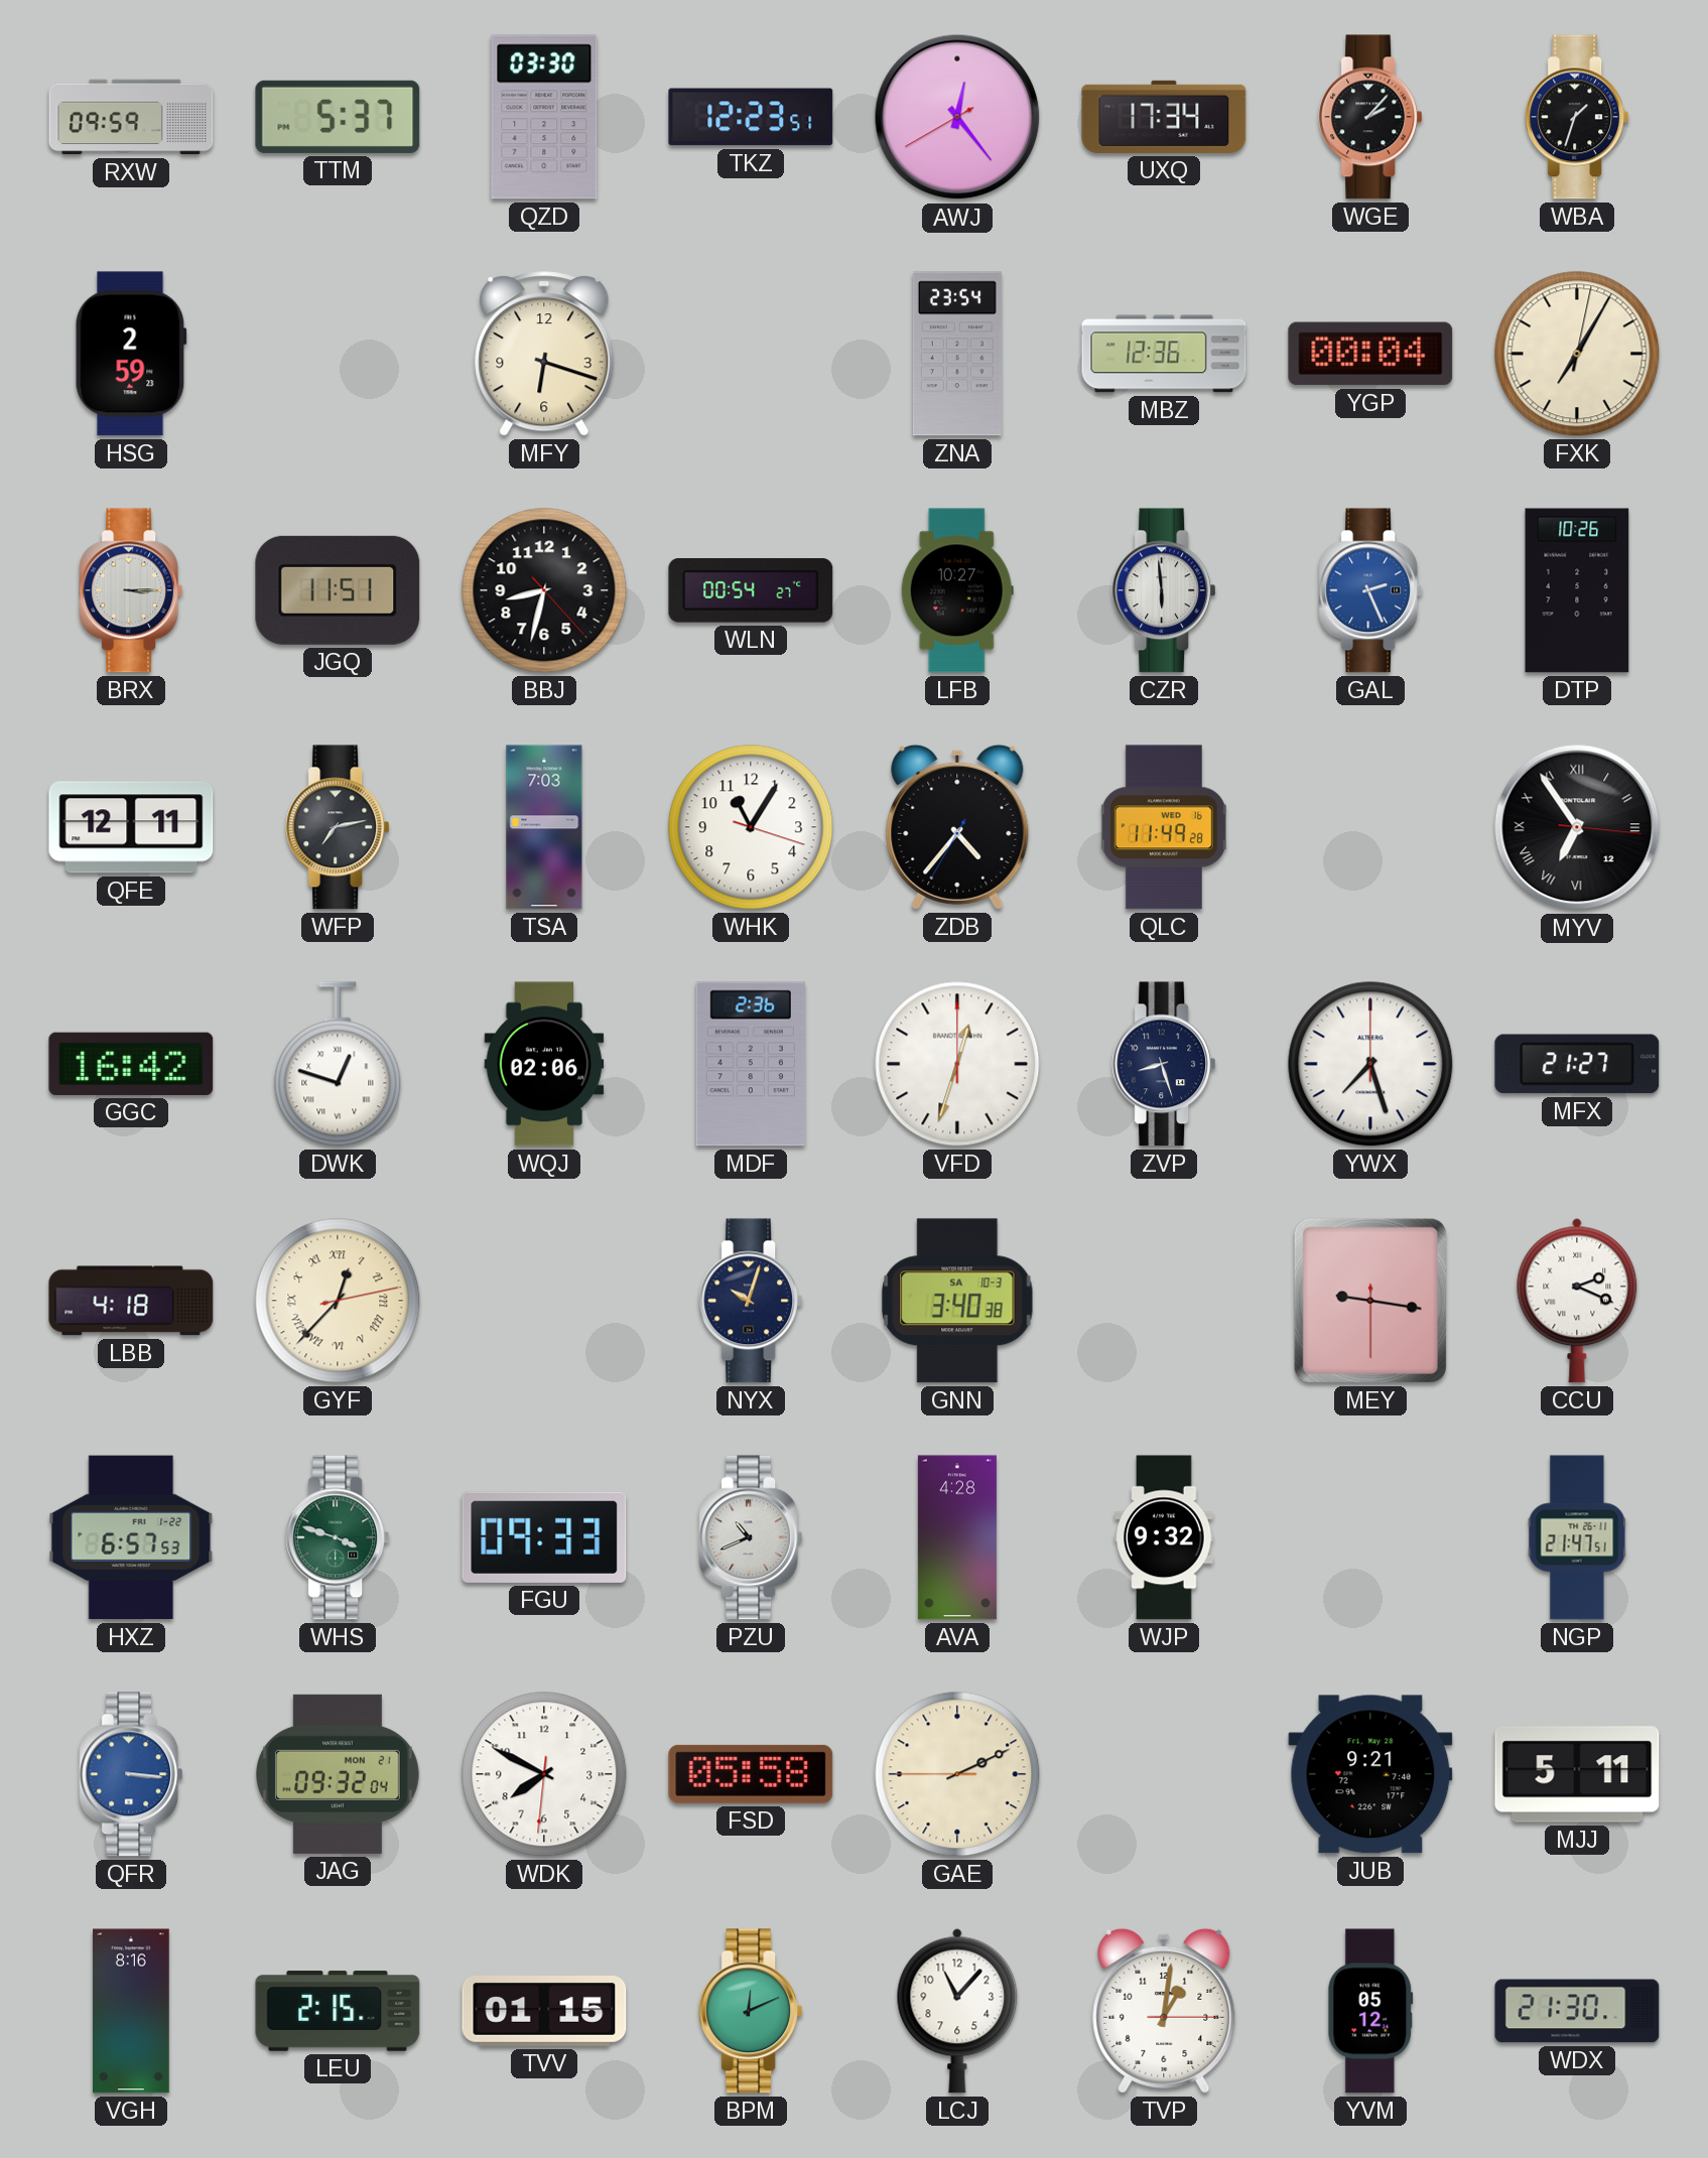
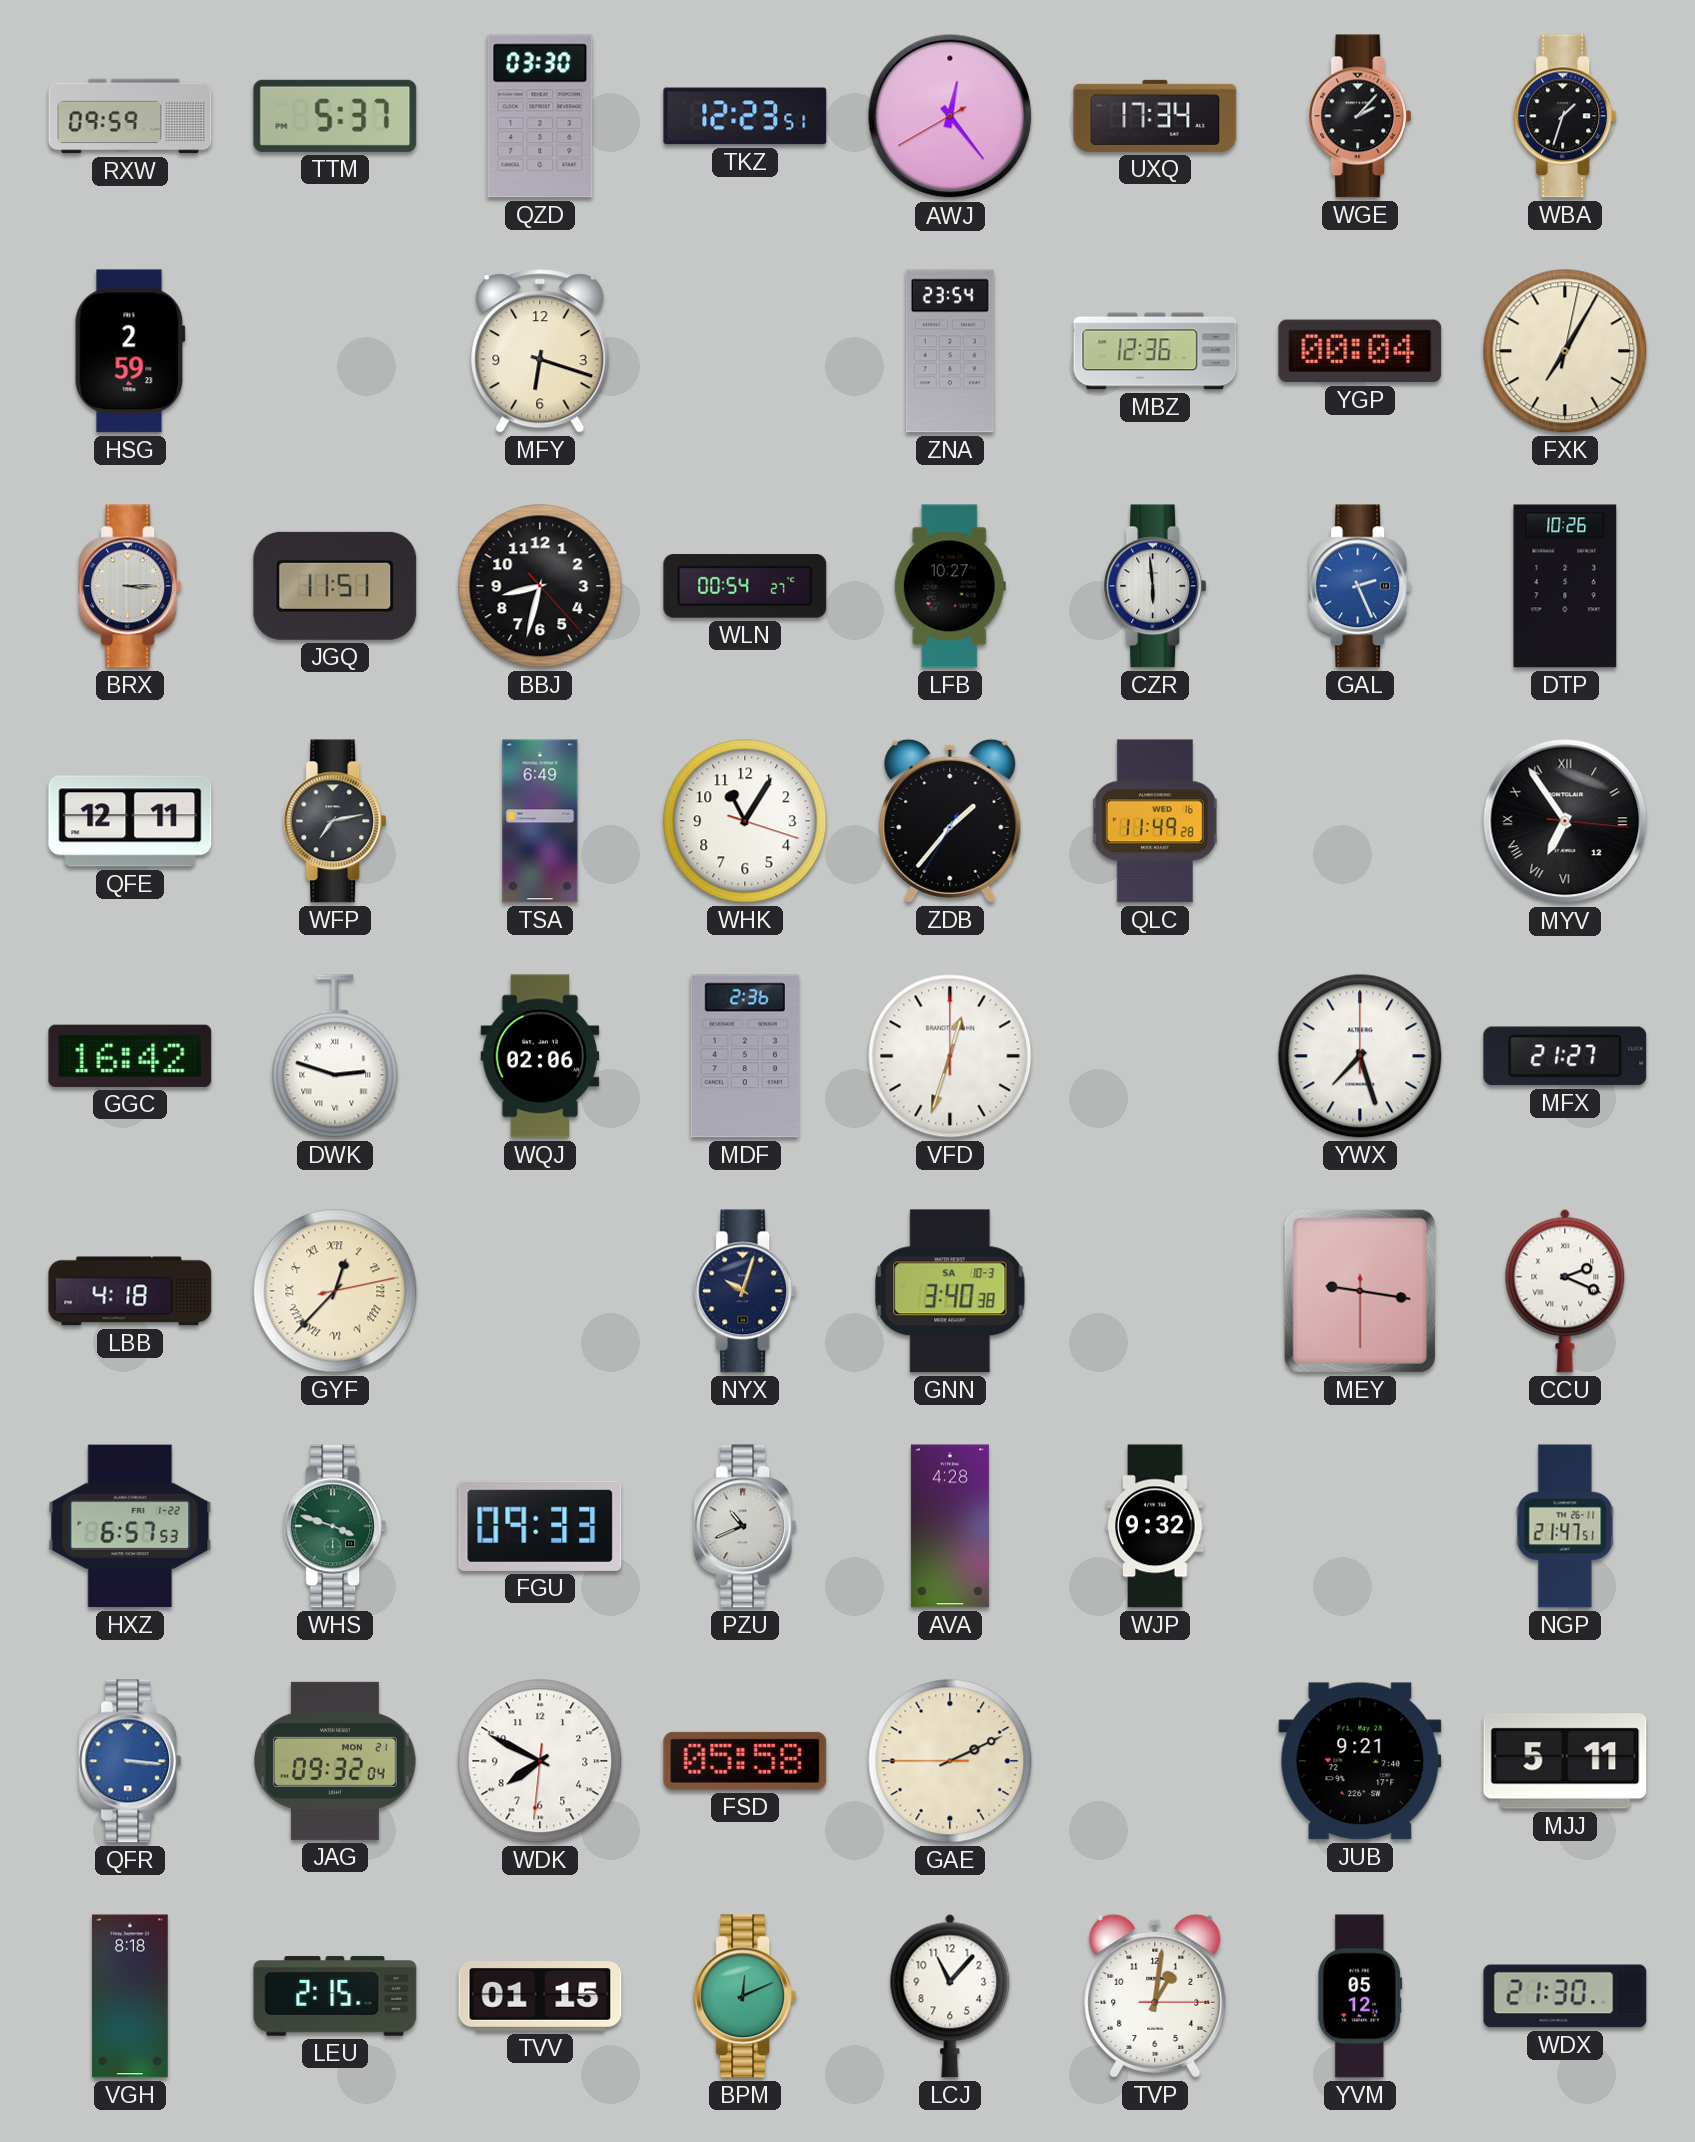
TSA: 7:03 -> 6:49
ZDB: 4:36 -> 1:36
DWK: 12:48 -> 2:48
ZVP: 8:27 -> none
VGH: 8:16 -> 8:18
